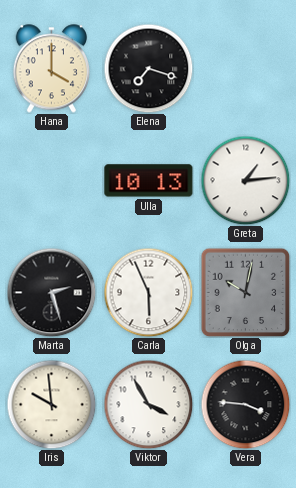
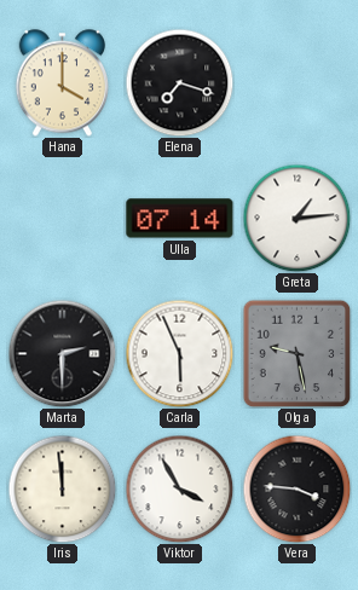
Ulla: 10:13 -> 07:14
Marta: 2:27 -> 2:30
Olga: 10:02 -> 9:28
Iris: 9:59 -> 11:59
